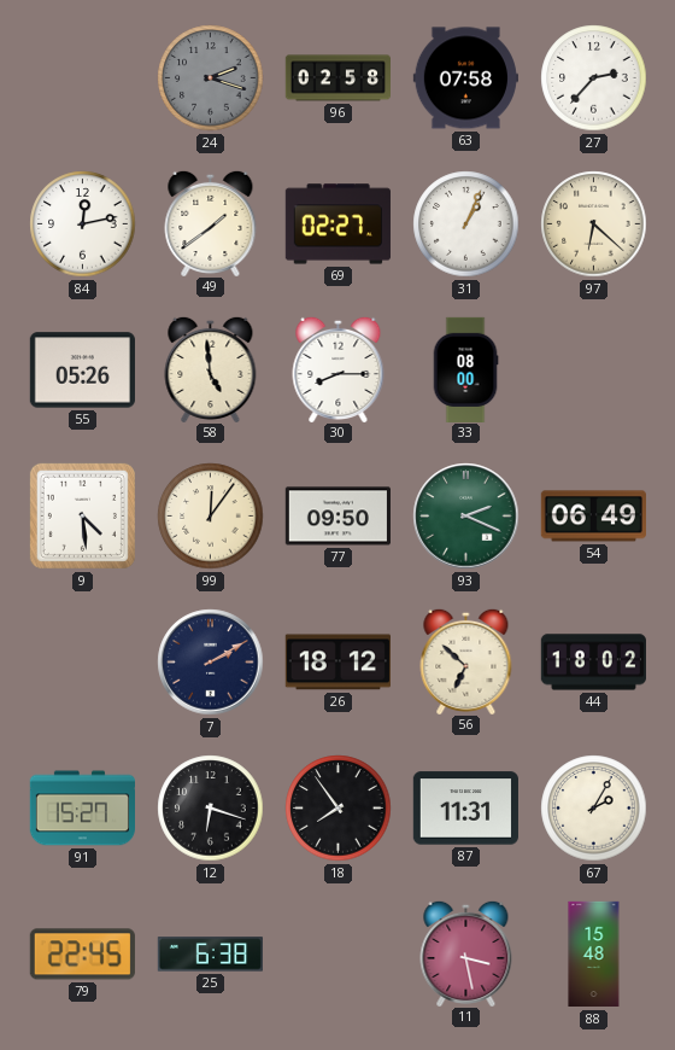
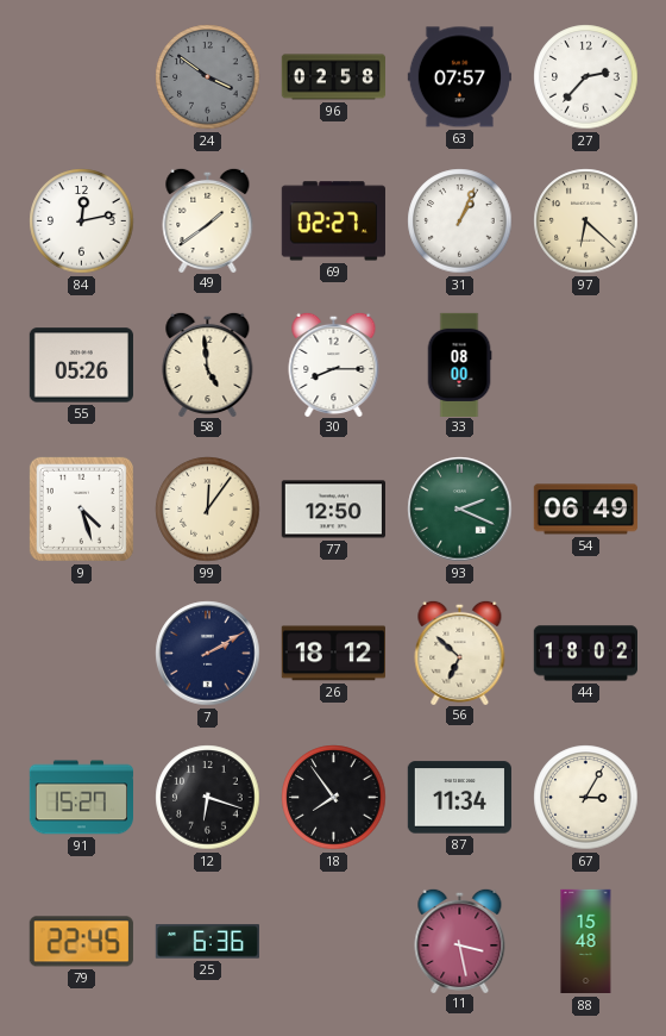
24: 2:18 -> 3:51
63: 07:58 -> 07:57
9: 4:29 -> 4:27
77: 09:50 -> 12:50
87: 11:31 -> 11:34
67: 2:05 -> 3:05
25: 6:38 -> 6:36
